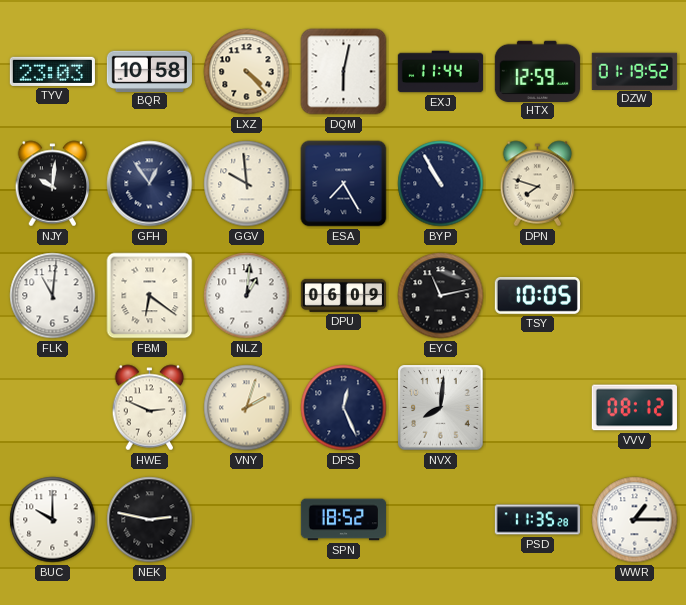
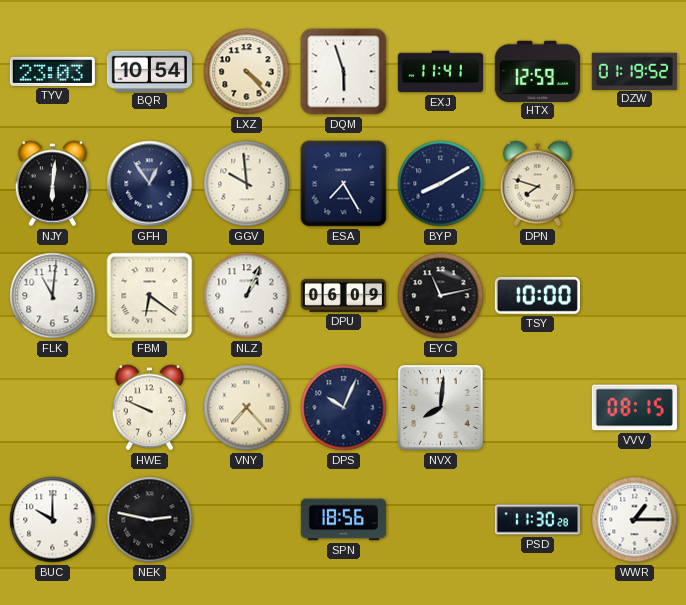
BQR: 10:58 -> 10:54
DQM: 6:02 -> 5:57
EXJ: 11:44 -> 11:41
NJY: 10:01 -> 6:01
BYP: 10:55 -> 8:10
NLZ: 1:01 -> 1:04
TSY: 10:05 -> 10:00
HWE: 2:49 -> 9:49
VNY: 2:03 -> 7:23
DPS: 12:26 -> 10:04
VVV: 08:12 -> 08:15
SPN: 18:52 -> 18:56
PSD: 11:35 -> 11:30
